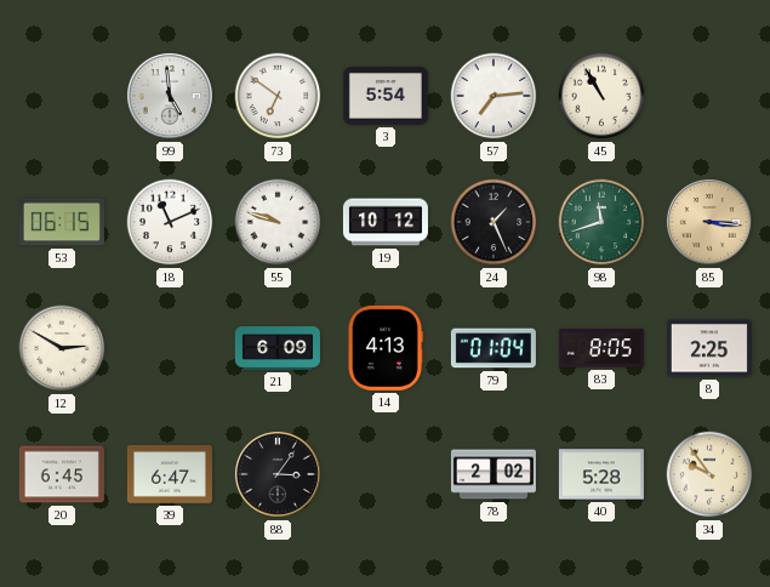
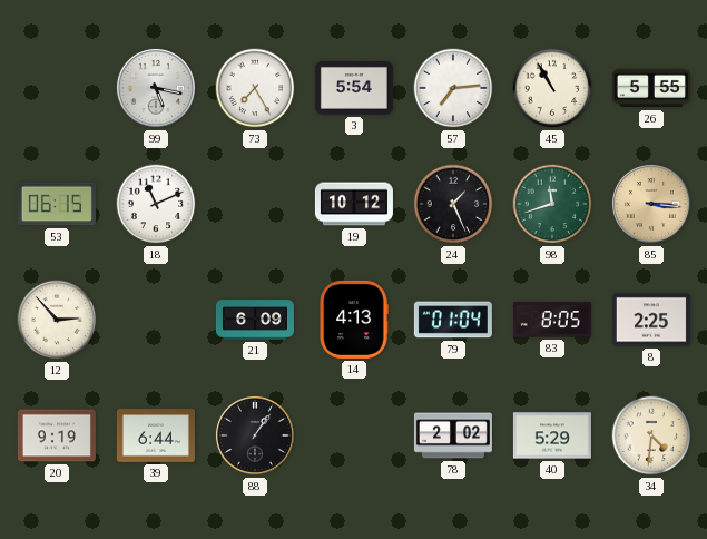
99: 4:59 -> 5:17
73: 6:51 -> 7:25
26: none -> 5:55
55: 9:48 -> none
12: 2:50 -> 2:53
20: 6:45 -> 9:19
39: 6:47 -> 6:44
88: 3:06 -> 1:06
40: 5:28 -> 5:29
34: 9:54 -> 4:31
